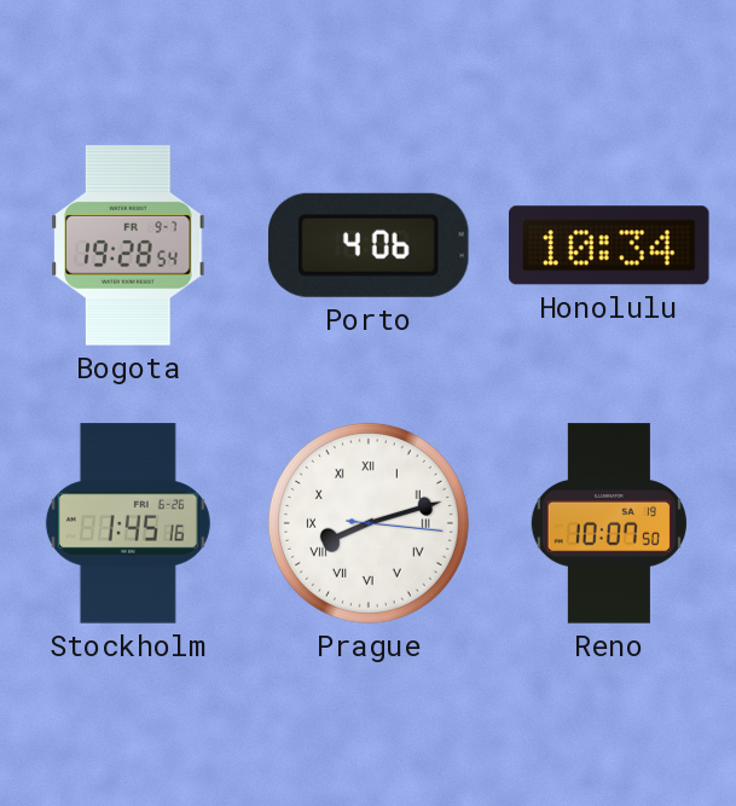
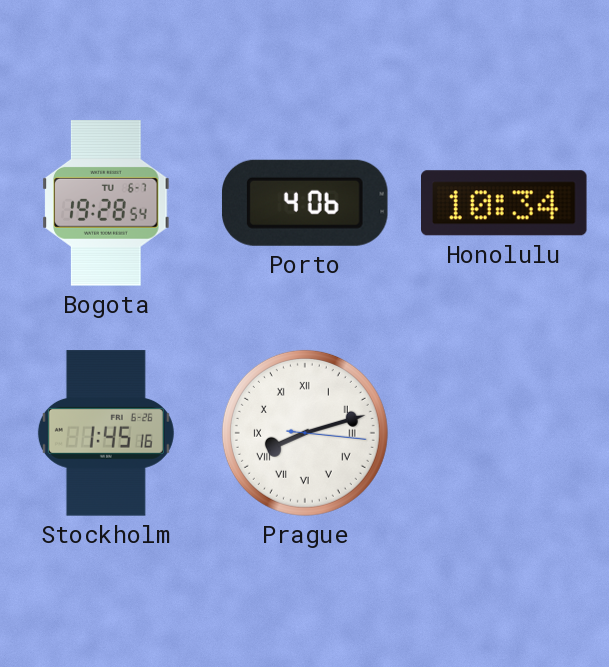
Bogota date: FR 9-7 -> TU 6-7
Reno: 10:07 -> none
